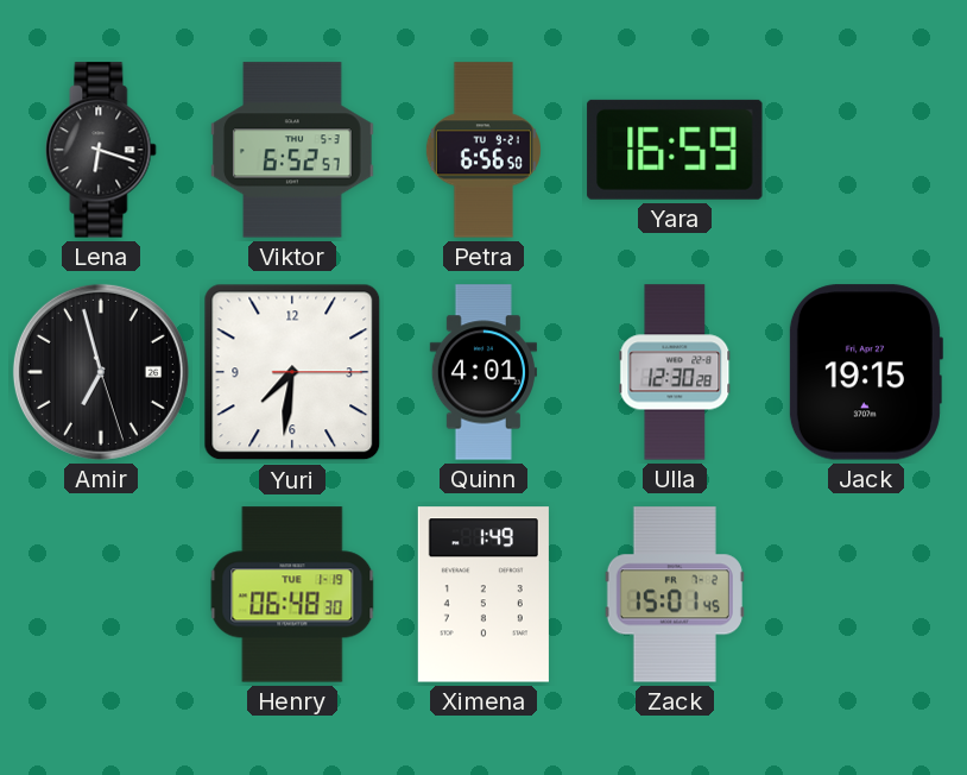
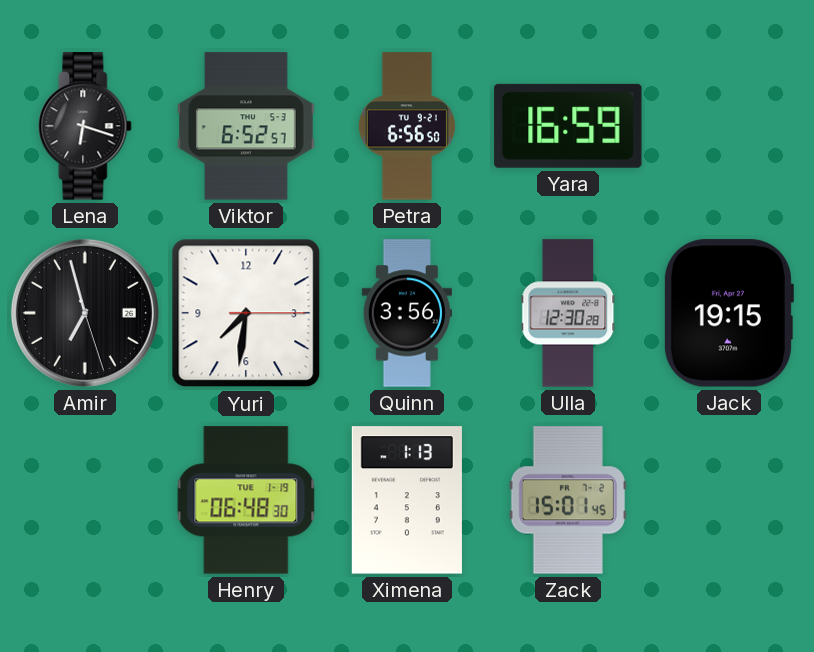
Quinn: 4:01 -> 3:56
Ximena: 1:49 -> 1:13
